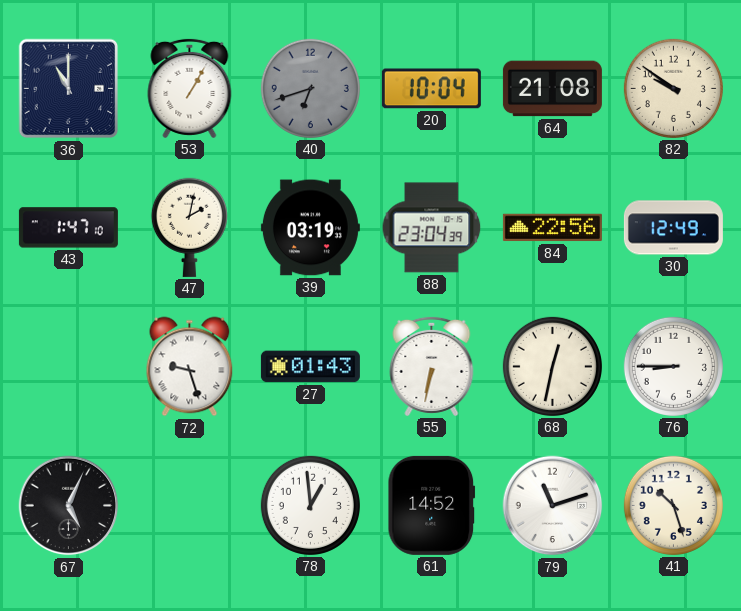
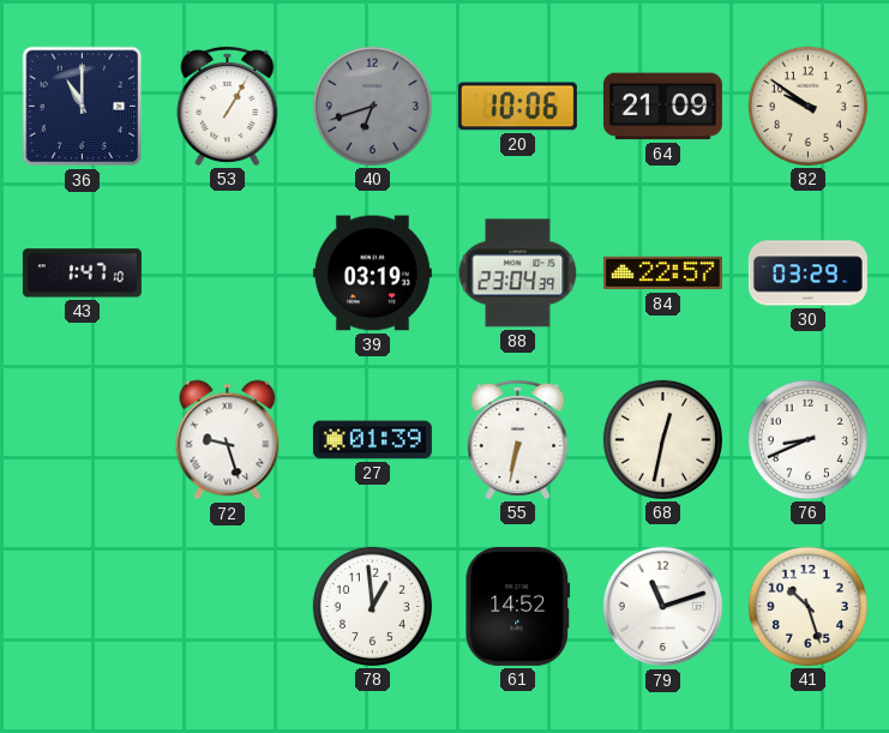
20: 10:04 -> 10:06
64: 21:08 -> 21:09
47: 2:02 -> none
84: 22:56 -> 22:57
30: 12:49 -> 03:29
27: 01:43 -> 01:39
76: 8:45 -> 8:41
67: 5:04 -> none
